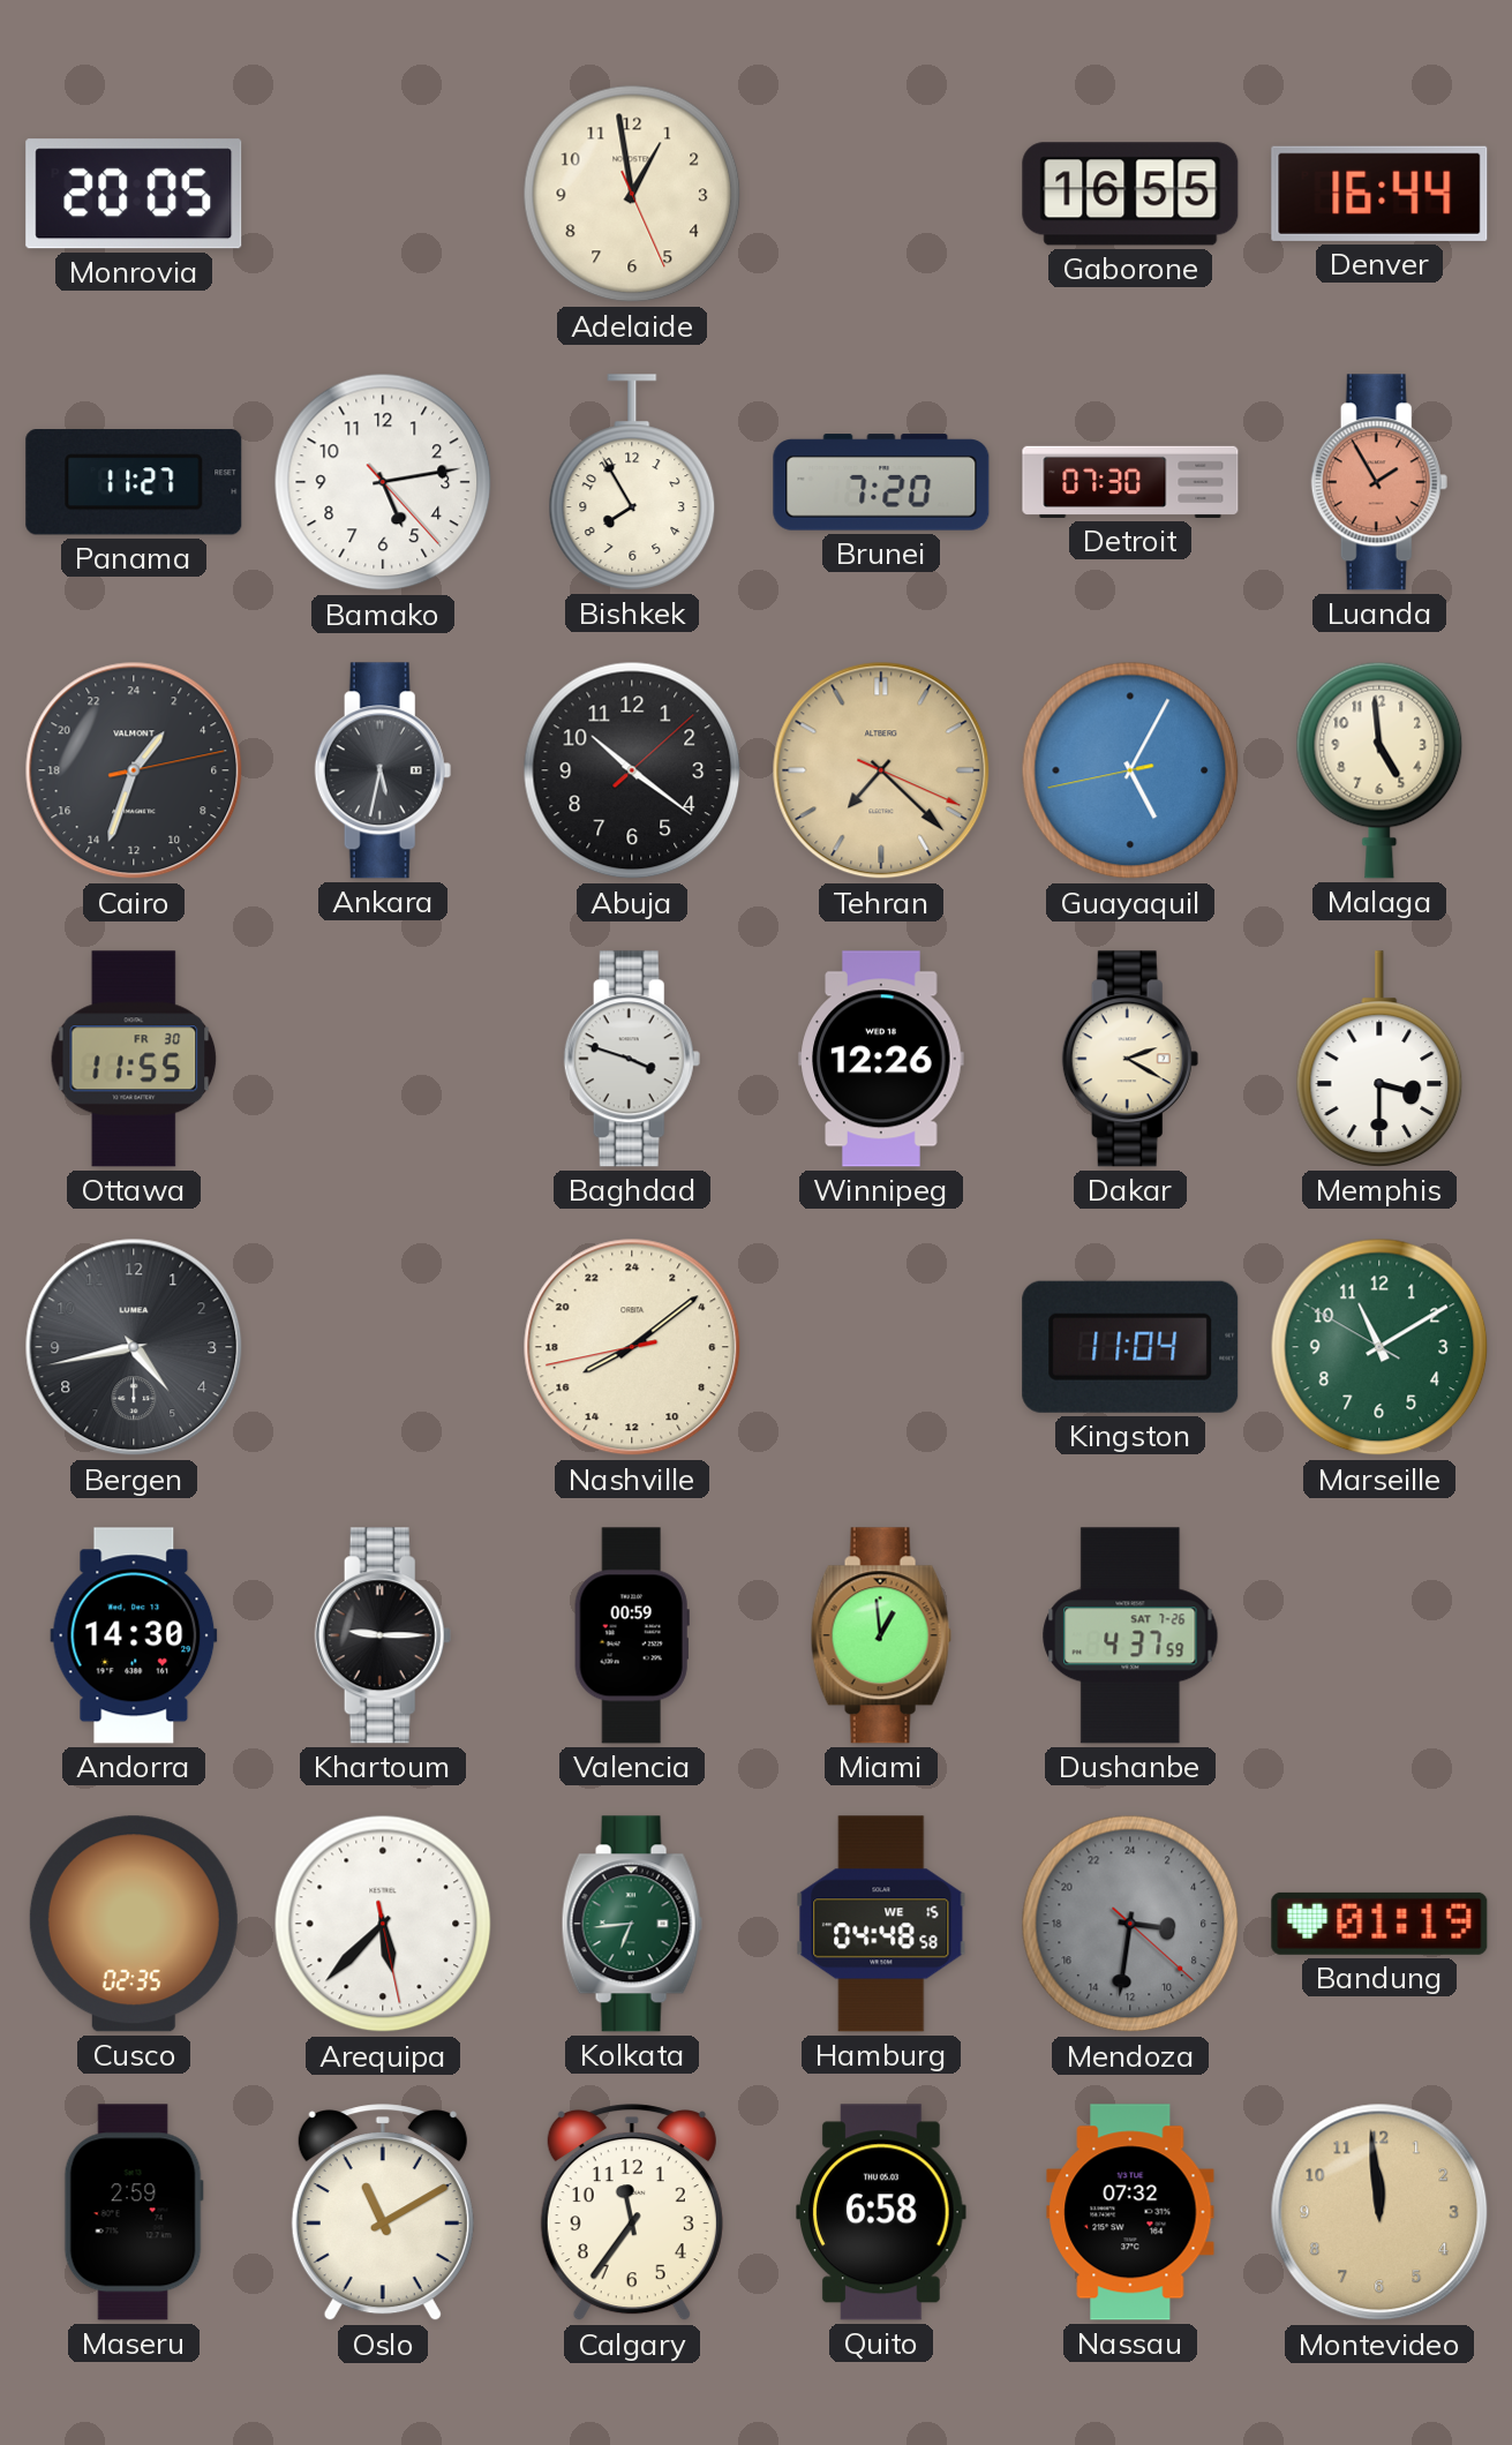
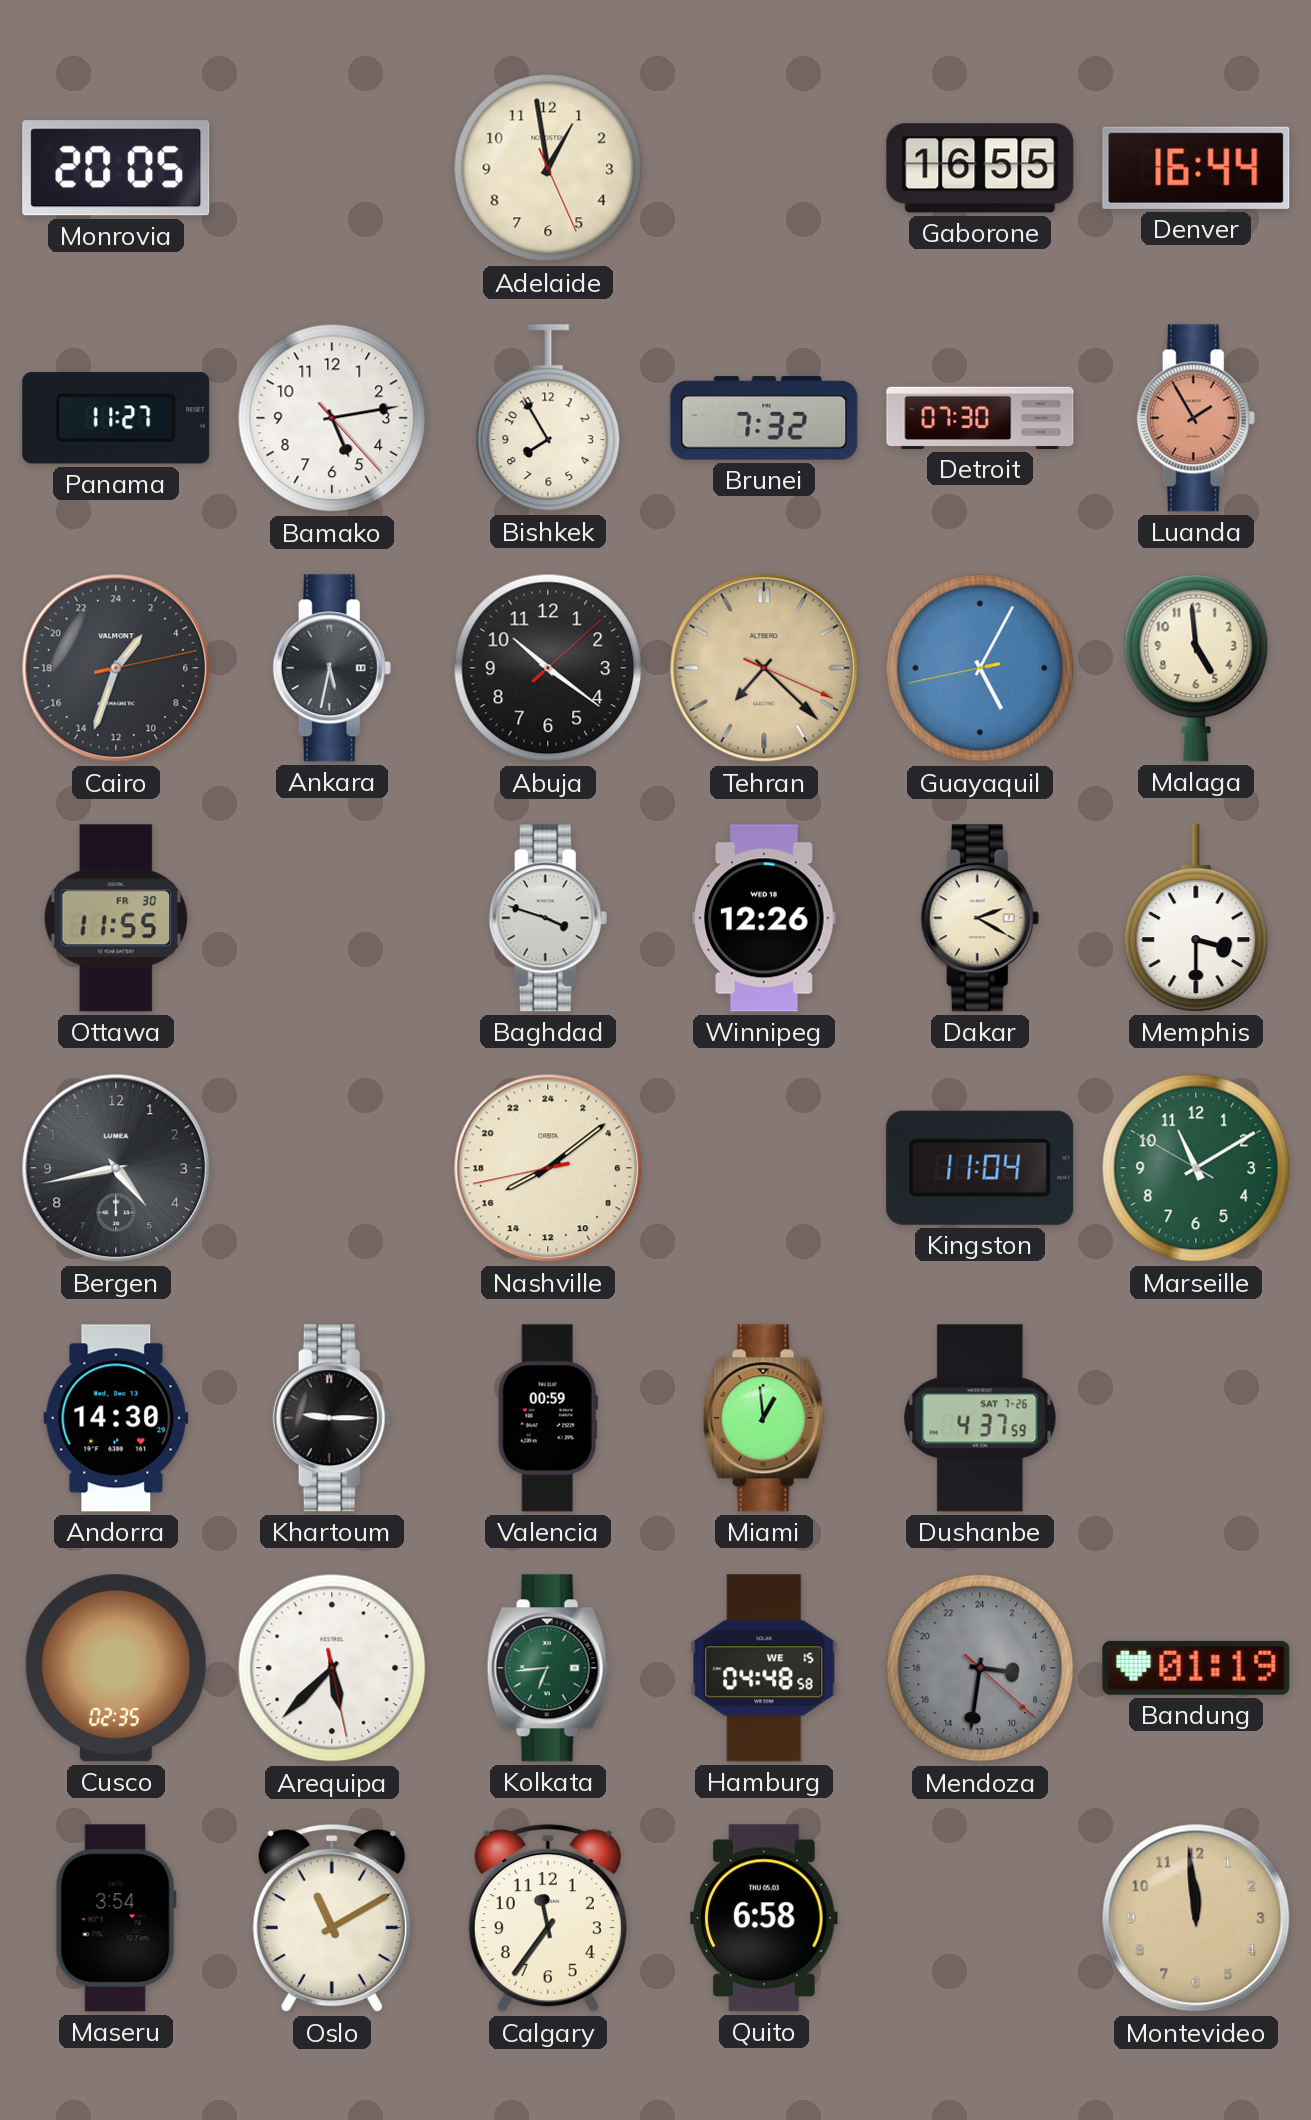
Brunei: 7:20 -> 7:32
Maseru: 2:59 -> 3:54
Nassau: 07:32 -> none
